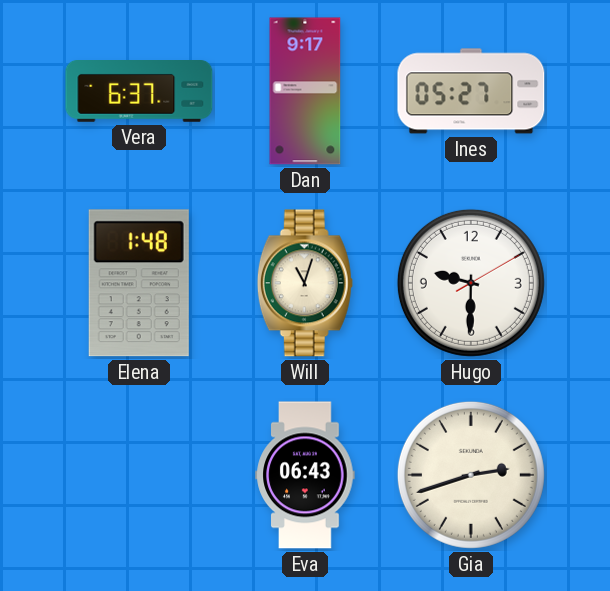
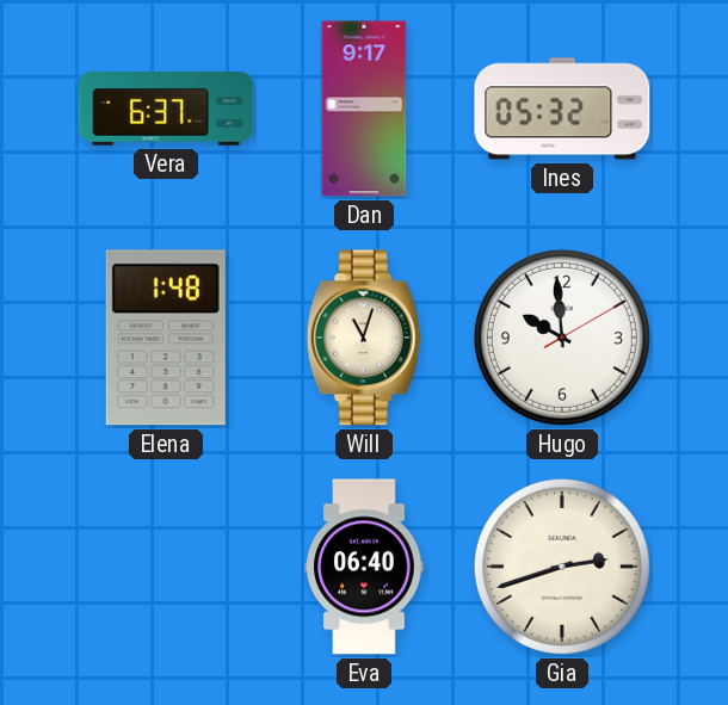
Ines: 05:27 -> 05:32
Hugo: 9:30 -> 9:59
Eva: 06:43 -> 06:40
